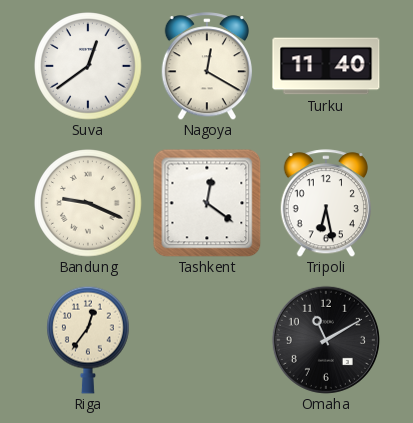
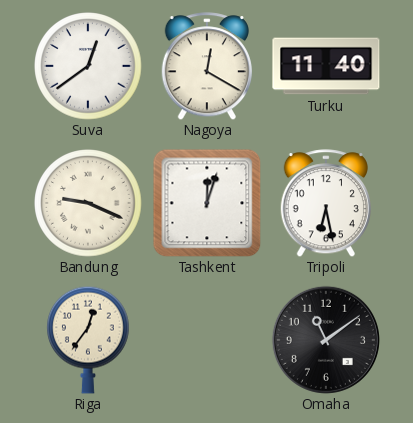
Tashkent: 12:21 -> 12:03
Omaha: 11:10 -> 11:09
